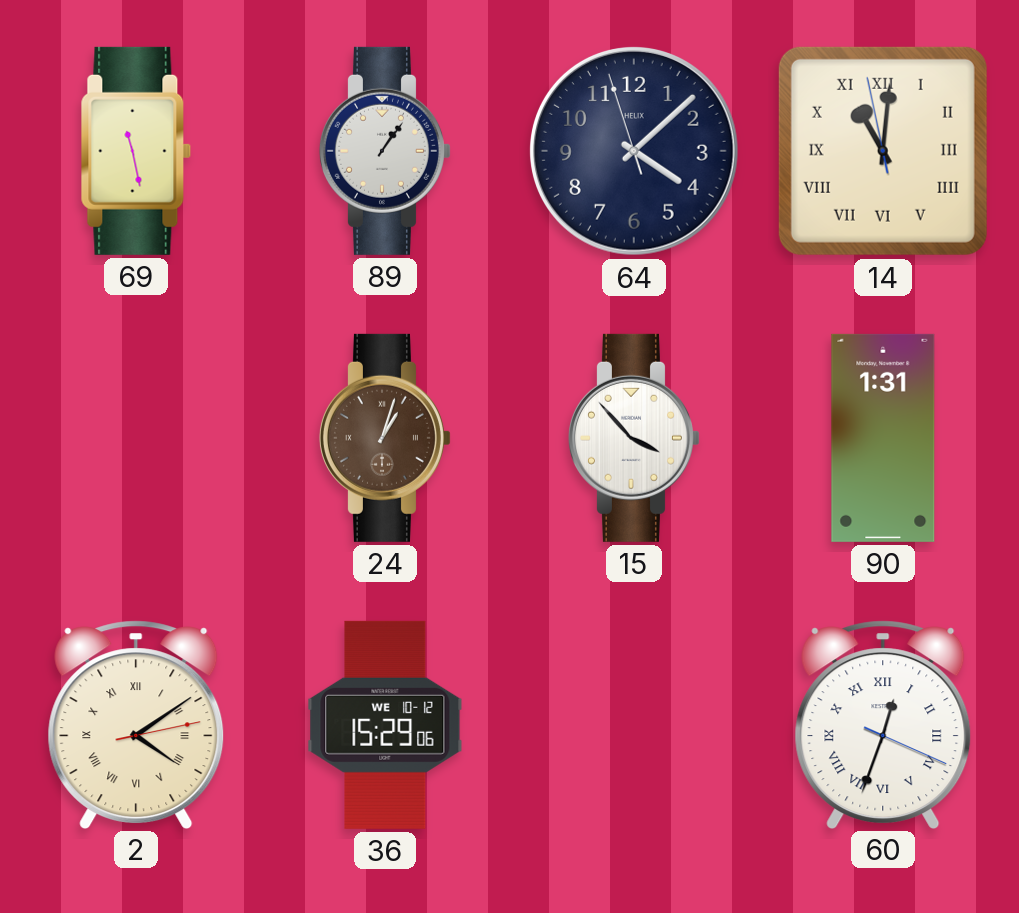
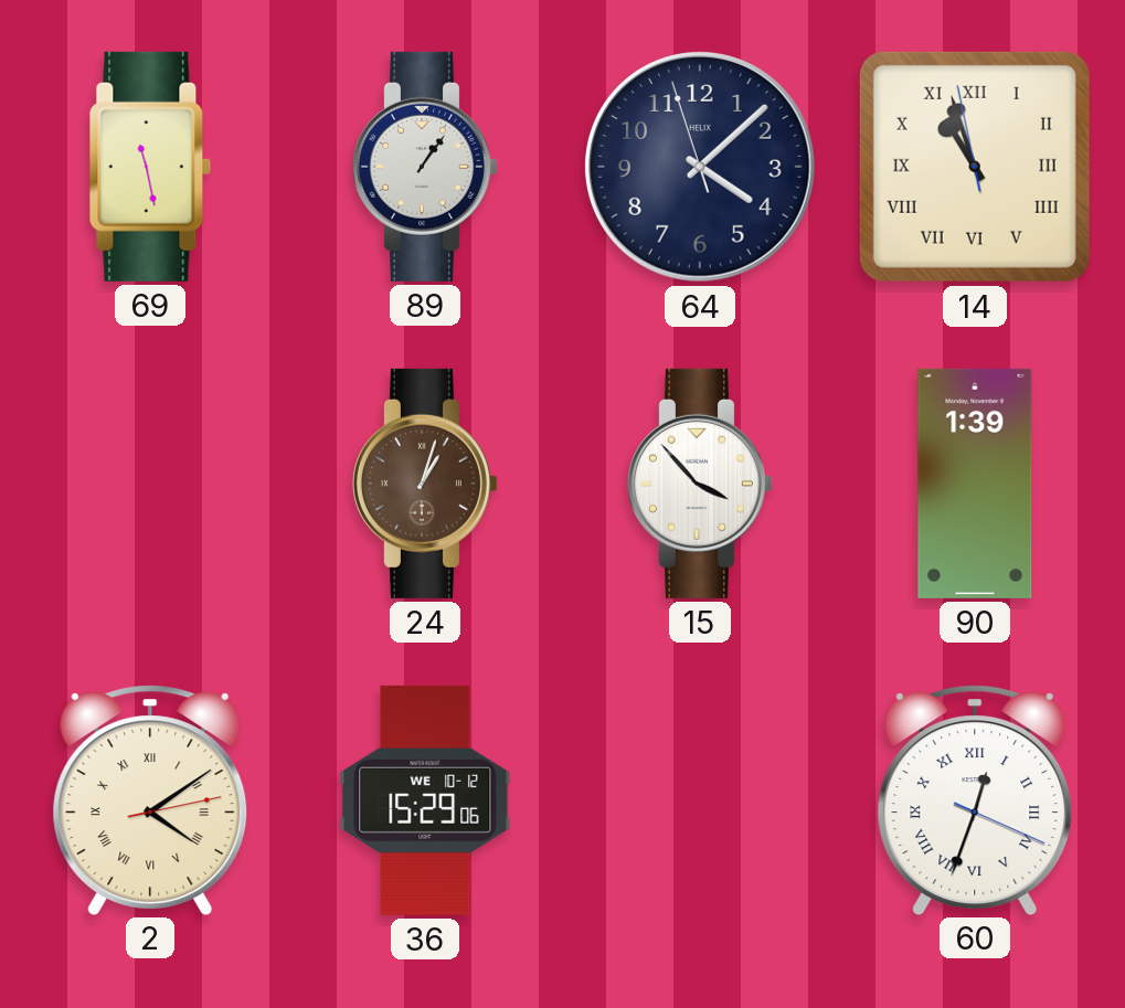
14: 11:00 -> 10:56
90: 1:31 -> 1:39
